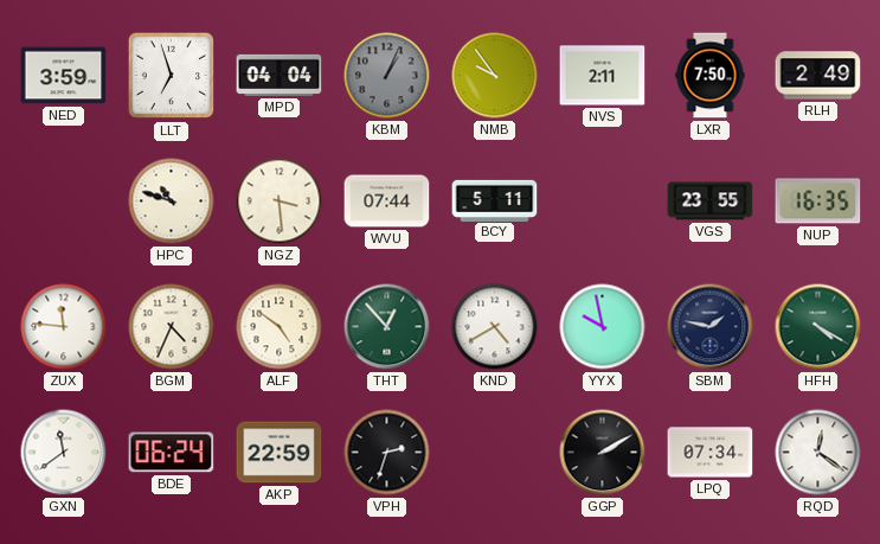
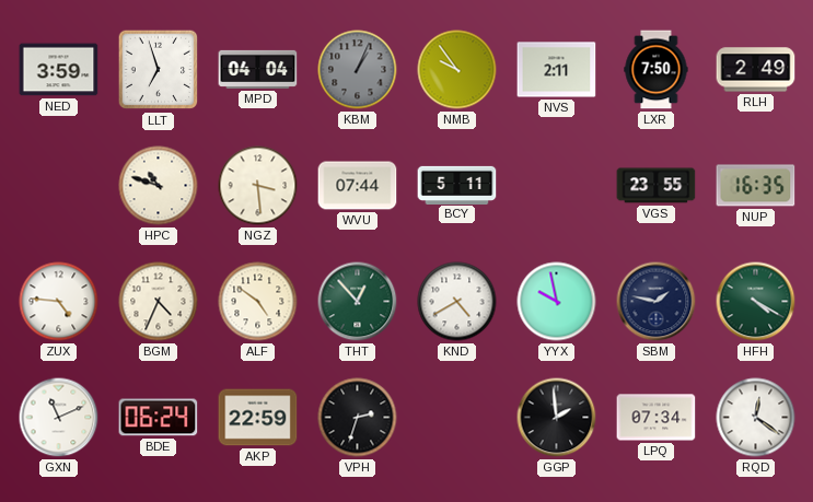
ZUX: 11:46 -> 4:46
GXN: 11:39 -> 11:11
GGP: 2:10 -> 1:59
